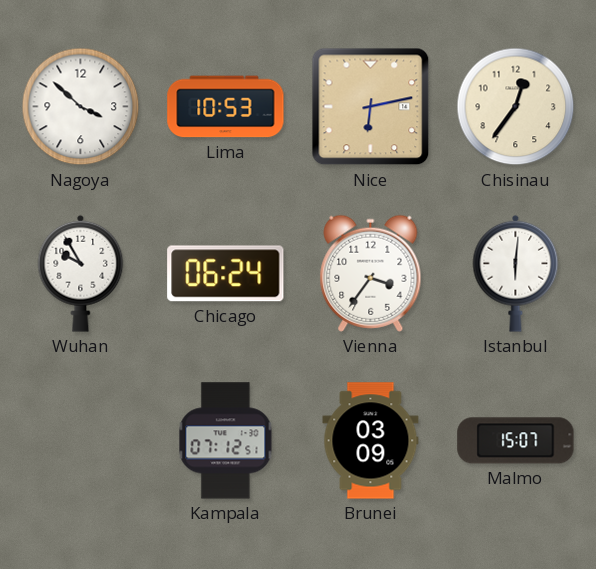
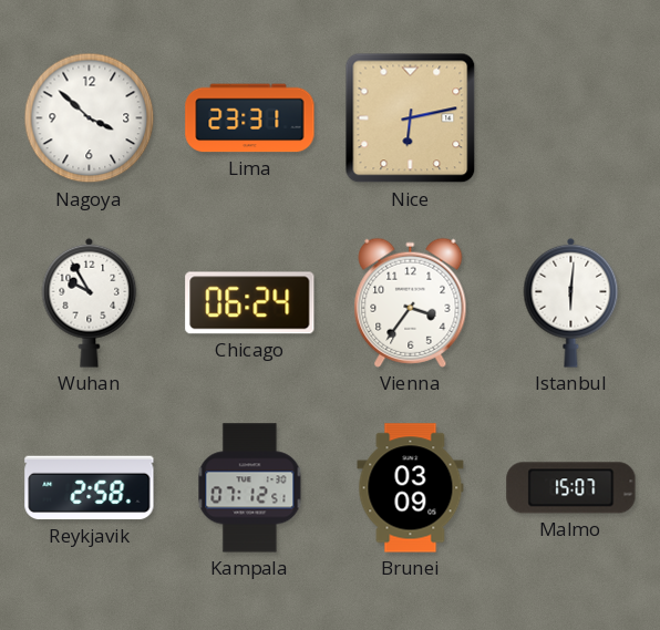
Lima: 10:53 -> 23:31
Chisinau: 12:36 -> none
Reykjavik: none -> 2:58
